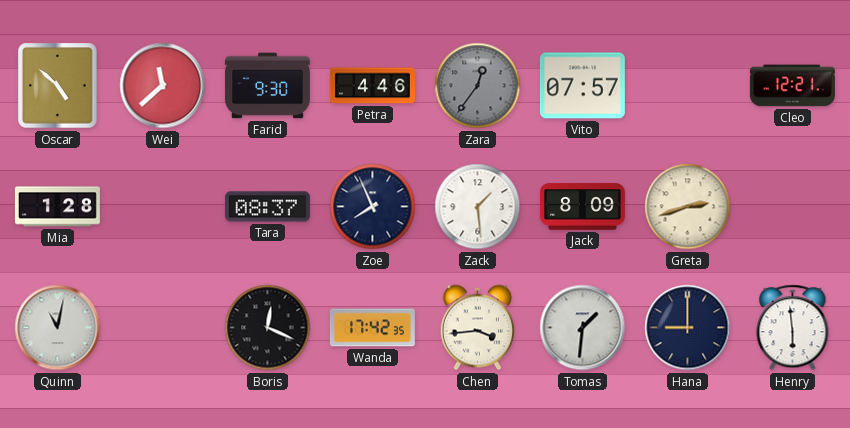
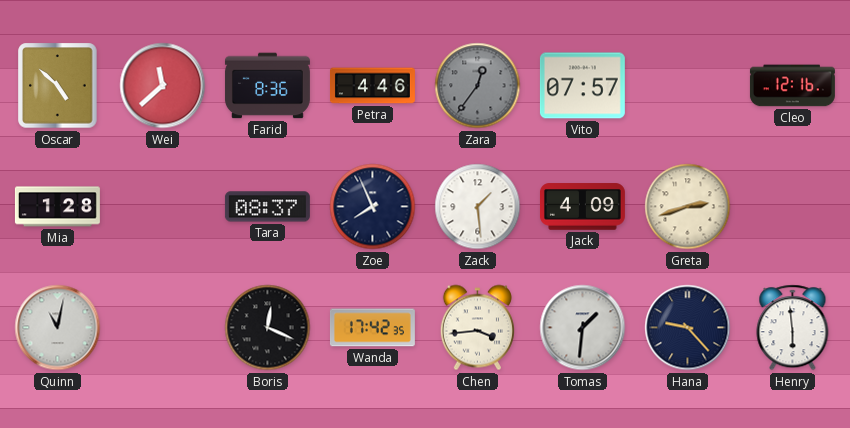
Farid: 9:30 -> 8:36
Cleo: 12:21 -> 12:16
Jack: 8:09 -> 4:09
Hana: 9:00 -> 9:23
